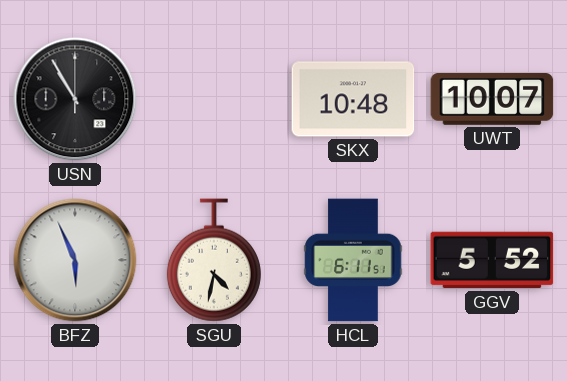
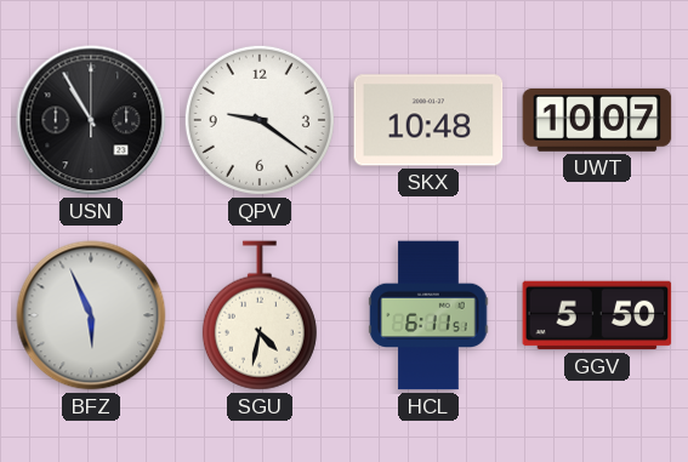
QPV: none -> 9:21
GGV: 5:52 -> 5:50
